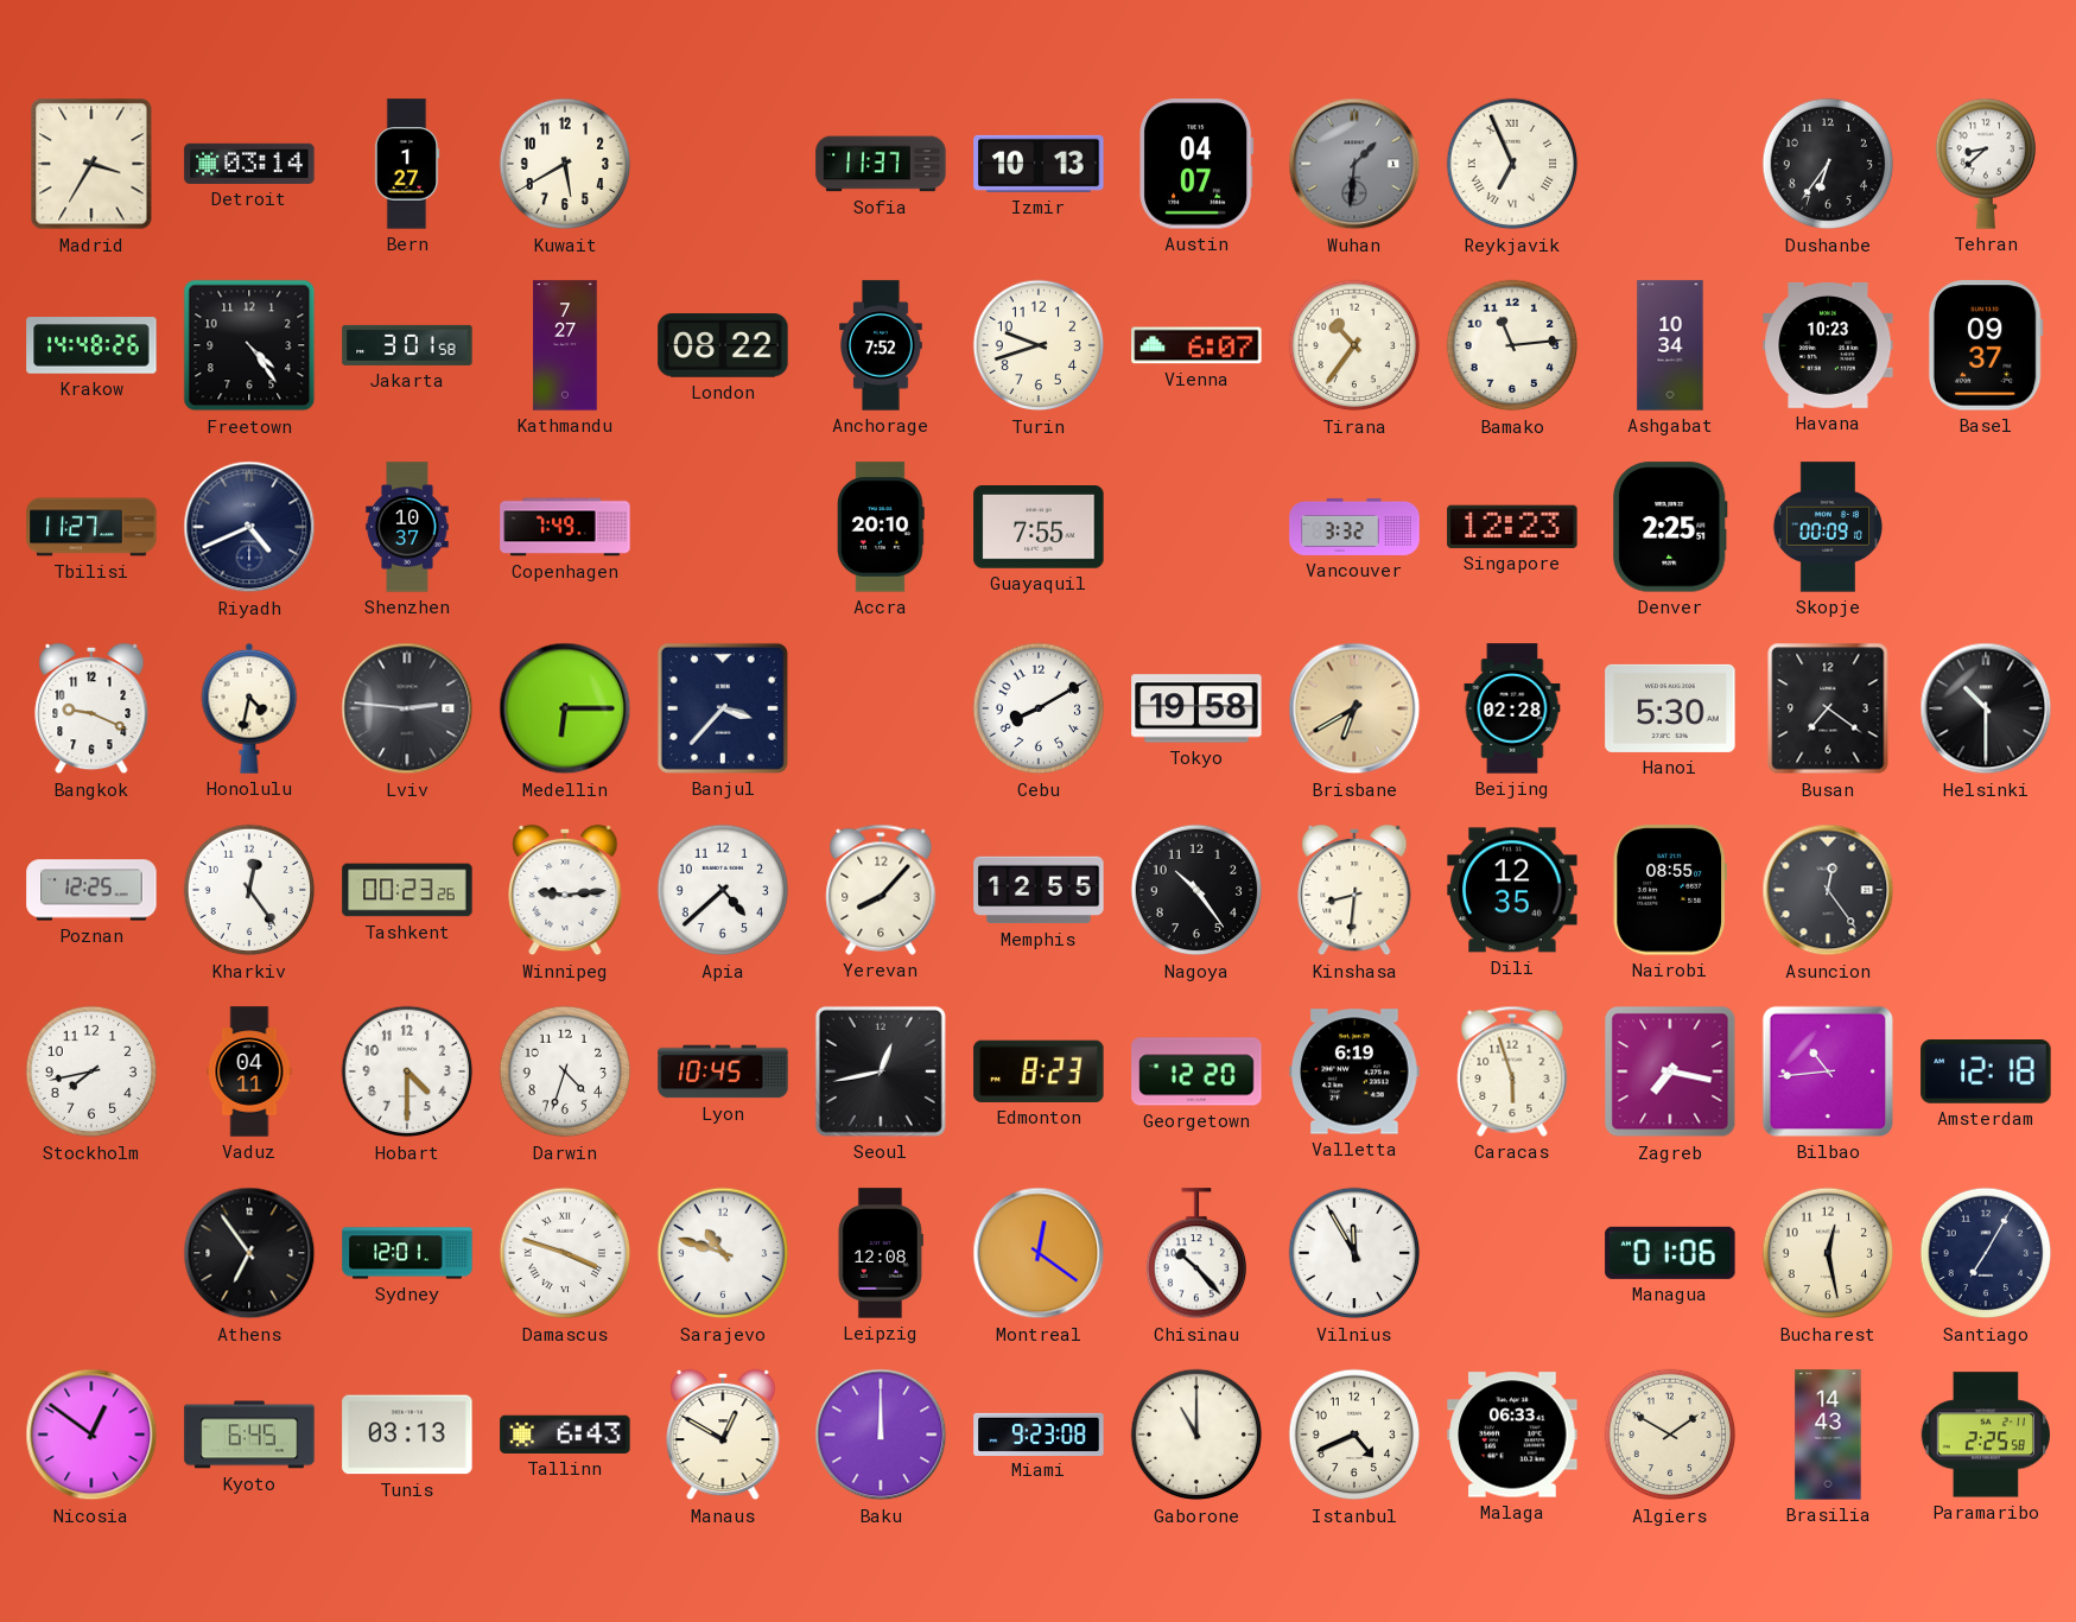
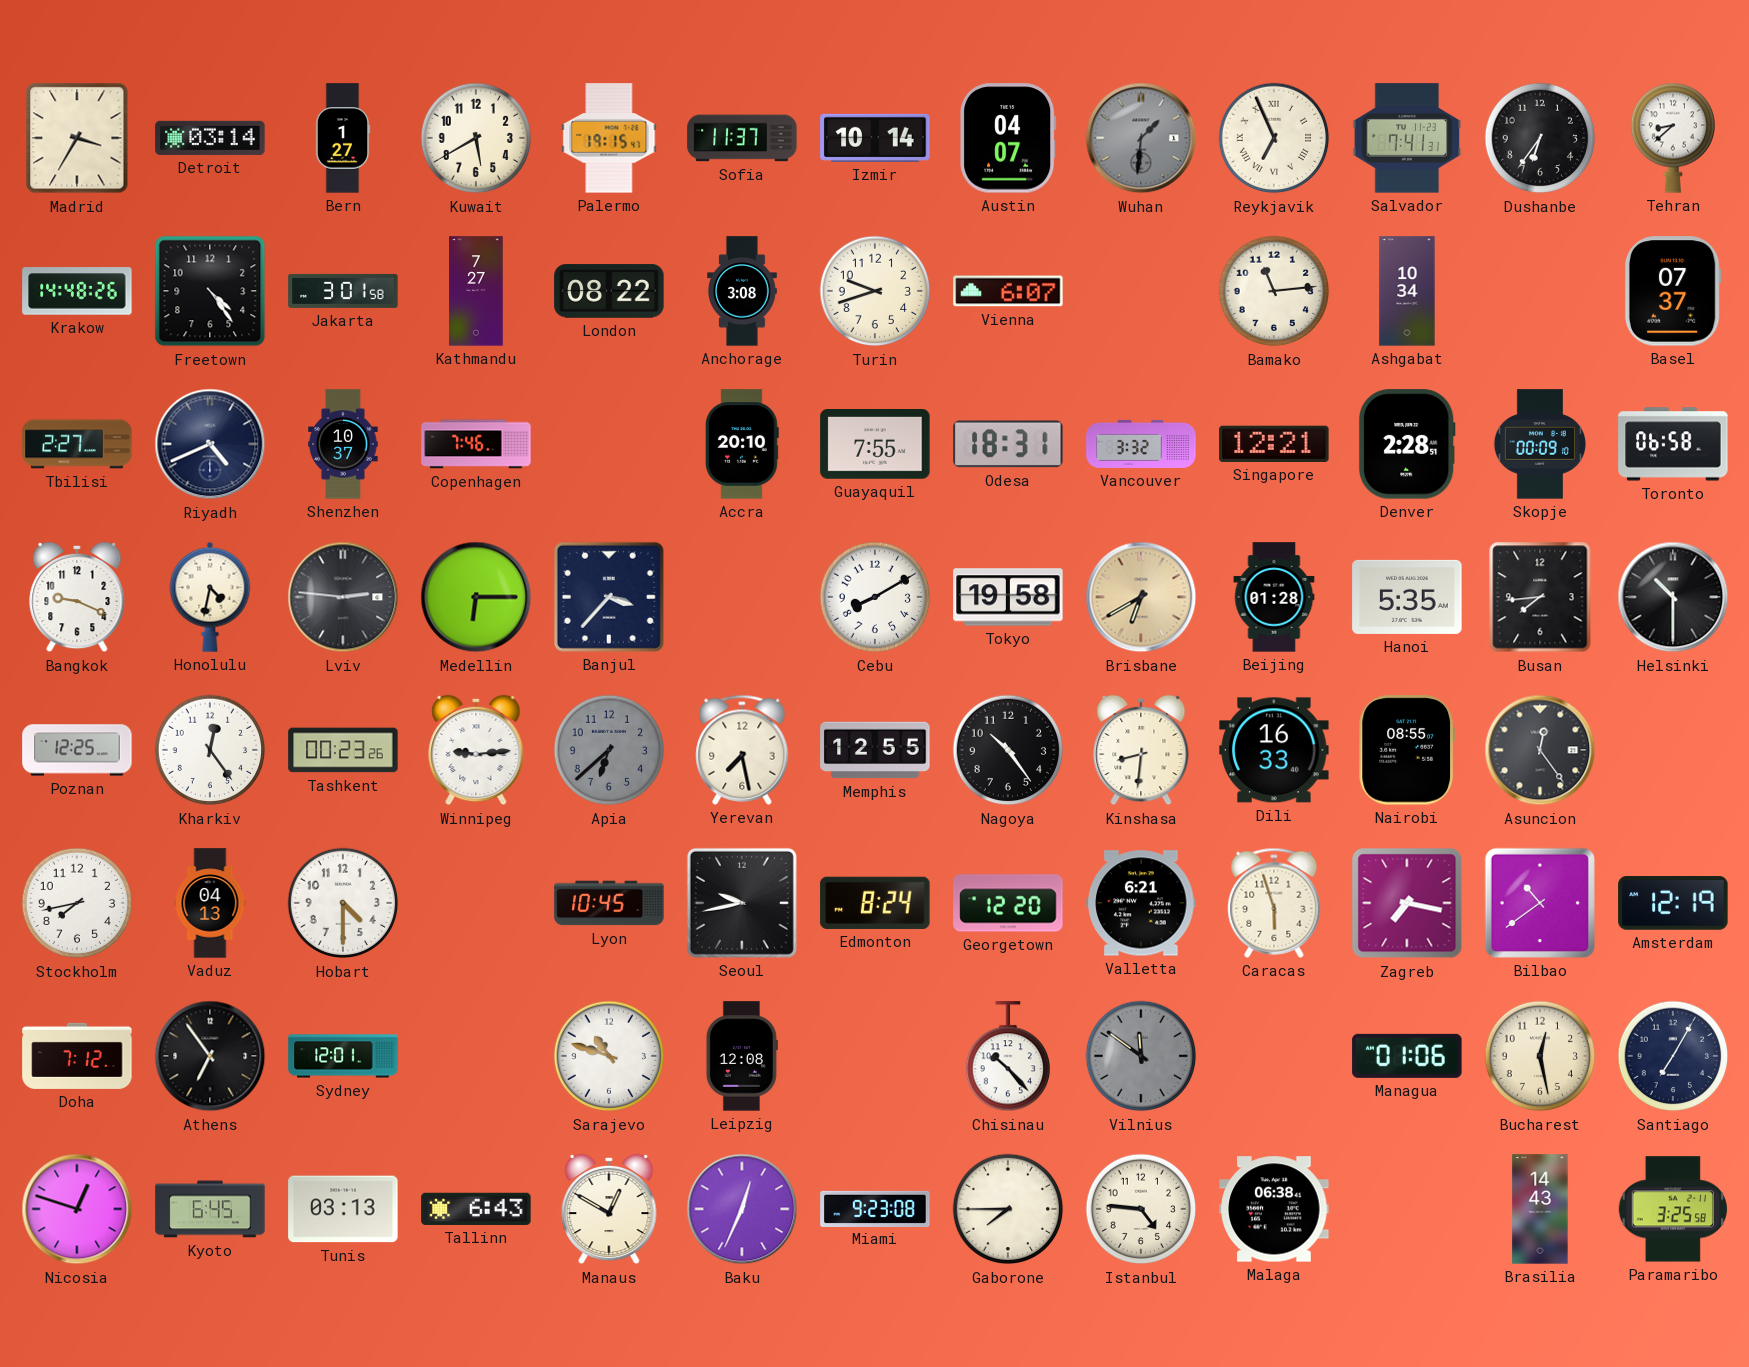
Palermo: none -> 19:15
Izmir: 10:13 -> 10:14
Salvador: none -> 7:41
Anchorage: 7:52 -> 3:08
Tirana: 10:36 -> none
Havana: 10:23 -> none
Basel: 09:37 -> 07:37
Tbilisi: 11:27 -> 2:27
Copenhagen: 7:49 -> 7:46
Odesa: none -> 18:31
Singapore: 12:23 -> 12:21
Denver: 2:25 -> 2:28
Toronto: none -> 06:58
Beijing: 02:28 -> 01:28
Hanoi: 5:30 -> 5:35
Busan: 7:21 -> 7:44
Apia: 4:38 -> 6:38
Apia dial: white -> grey
Yerevan: 8:07 -> 7:28
Dili: 12:35 -> 16:33
Vaduz: 04:11 -> 04:13
Darwin: 4:33 -> none
Seoul: 12:43 -> 9:43
Edmonton: 8:23 -> 8:24
Valletta: 6:19 -> 6:21
Bilbao: 10:44 -> 10:39
Amsterdam: 12:18 -> 12:19
Doha: none -> 7:12
Damascus: 3:48 -> none
Montreal: 12:21 -> none
Vilnius: 11:55 -> 11:51
Vilnius dial: white -> grey
Nicosia: 12:51 -> 12:48
Baku: 12:00 -> 12:34
Gaborone: 11:00 -> 7:45
Istanbul: 4:41 -> 4:46
Malaga: 06:33 -> 06:38
Algiers: 1:50 -> none
Paramaribo: 2:25 -> 3:25
